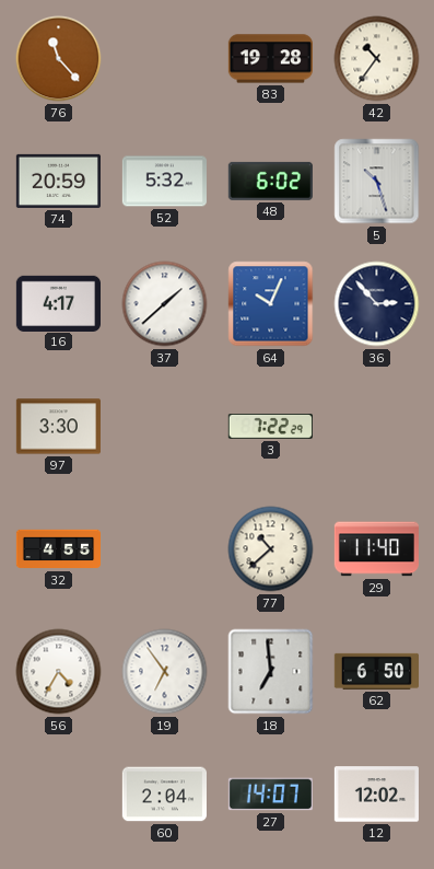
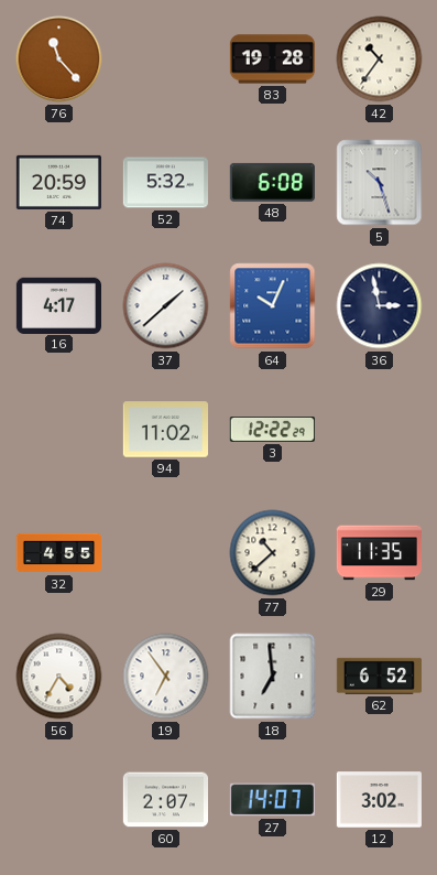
48: 6:02 -> 6:08
36: 2:53 -> 2:58
97: 3:30 -> none
94: none -> 11:02
3: 7:22 -> 12:22
29: 11:40 -> 11:35
62: 6:50 -> 6:52
60: 2:04 -> 2:07
12: 12:02 -> 3:02
